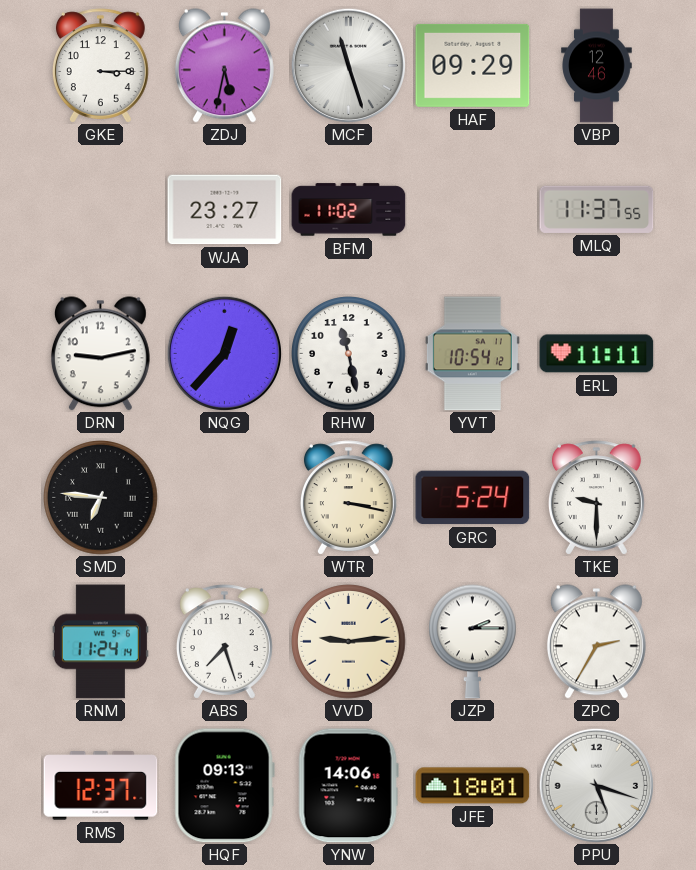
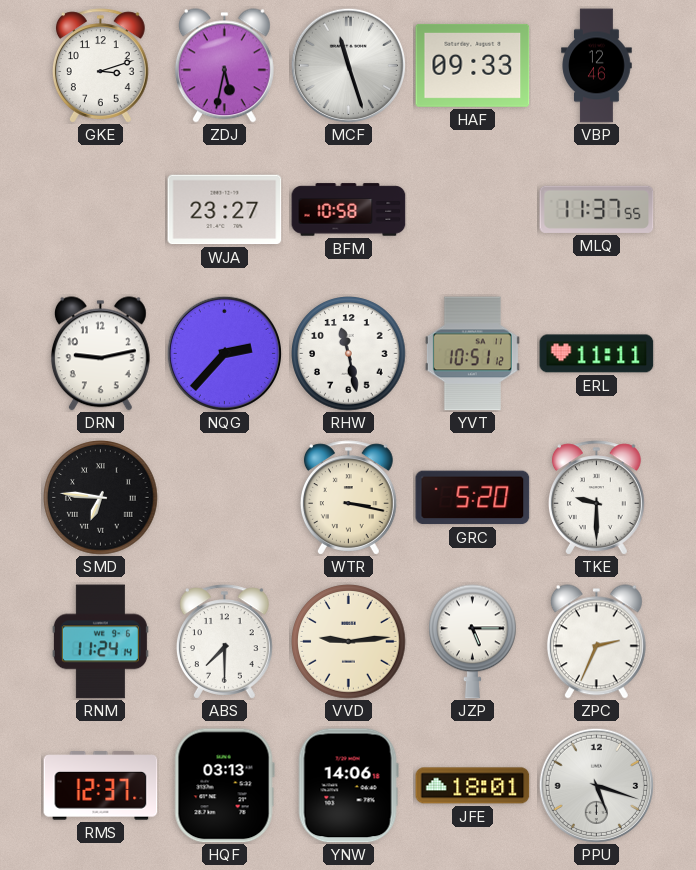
GKE: 3:15 -> 3:12
HAF: 09:29 -> 09:33
BFM: 11:02 -> 10:58
NQG: 12:37 -> 2:37
YVT: 10:54 -> 10:51
GRC: 5:24 -> 5:20
ABS: 7:27 -> 7:30
JZP: 2:15 -> 5:15
ZPC: 2:35 -> 2:34
HQF: 09:13 -> 03:13
